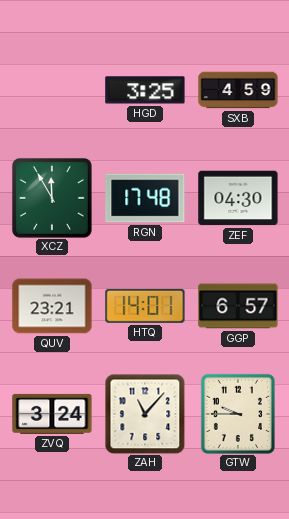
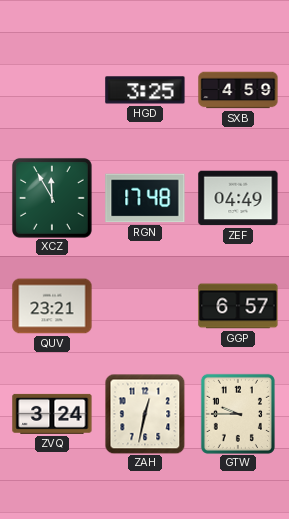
ZEF: 04:30 -> 04:49
HTQ: 14:01 -> none
ZAH: 11:07 -> 12:32
